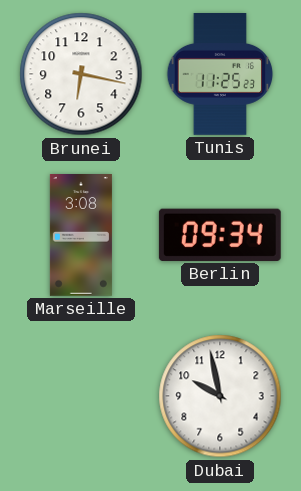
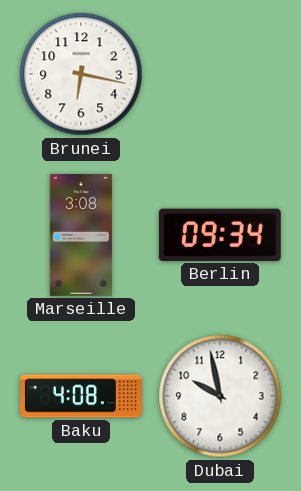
Tunis: 11:25 -> none
Baku: none -> 4:08
